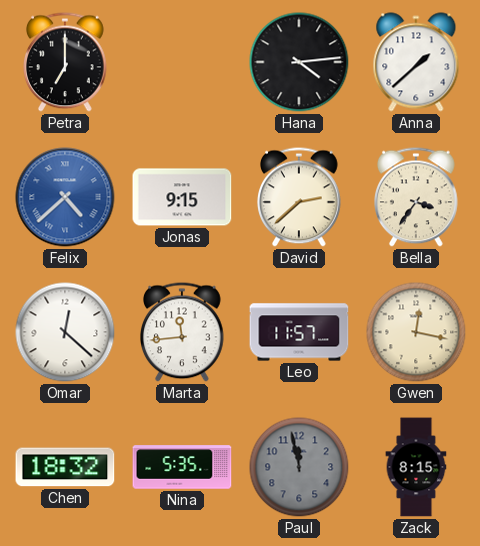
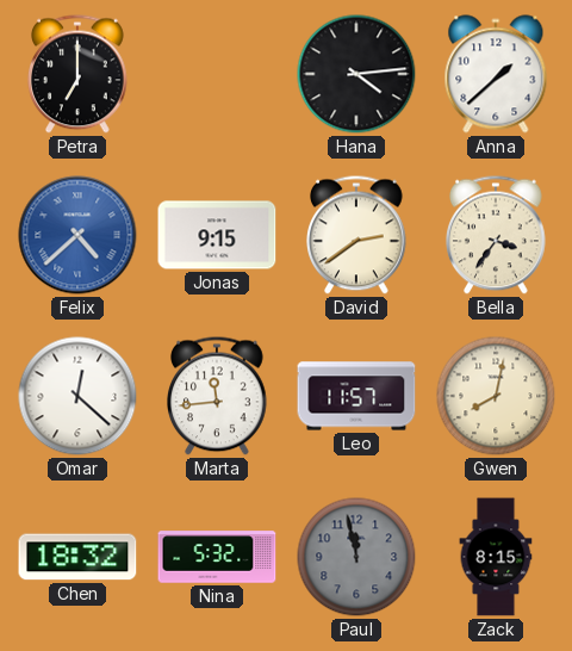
David: 2:38 -> 2:39
Gwen: 12:17 -> 8:02
Nina: 5:35 -> 5:32
